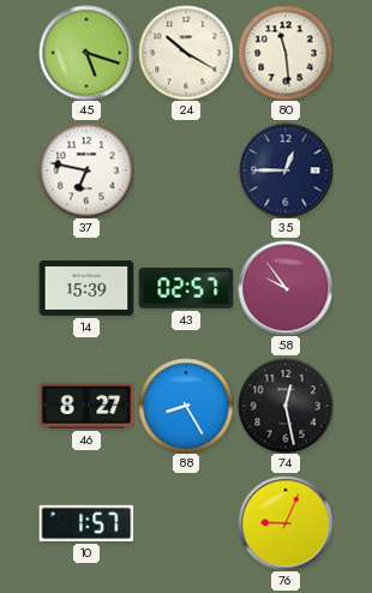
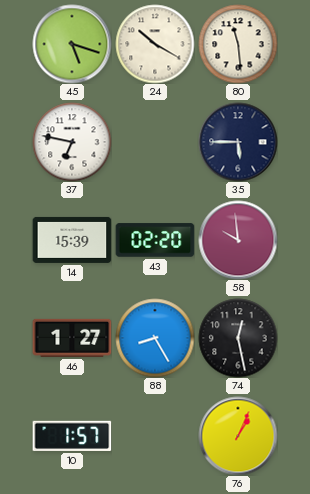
35: 12:45 -> 5:45
43: 02:57 -> 02:20
58: 9:54 -> 9:59
46: 8:27 -> 1:27
76: 9:04 -> 1:04
